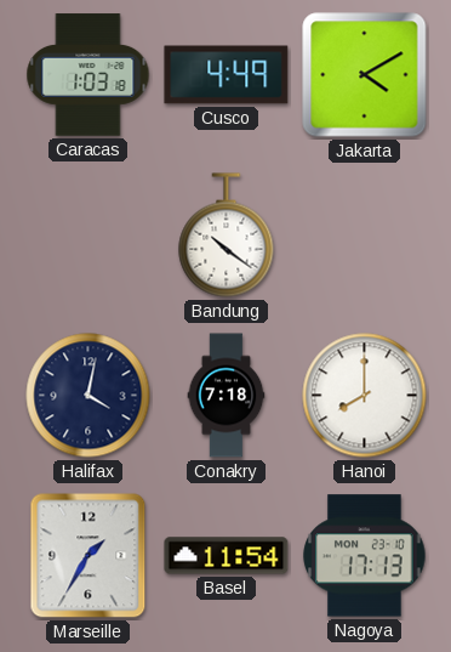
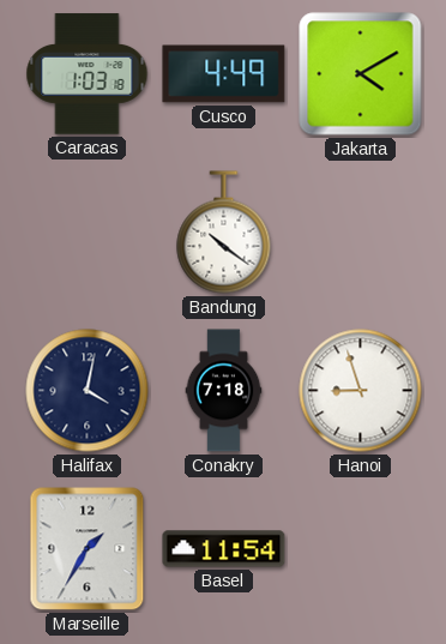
Hanoi: 8:00 -> 8:57
Nagoya: 17:13 -> none
